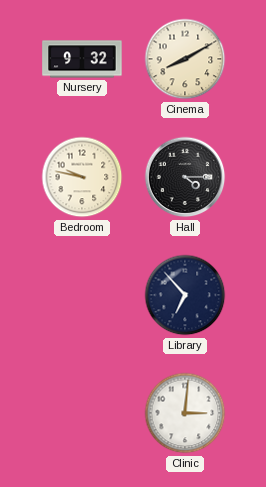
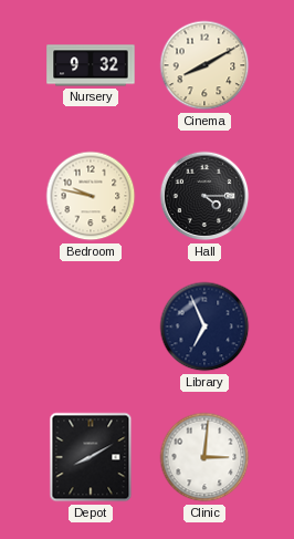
Library: 6:53 -> 6:56
Depot: none -> 8:10
